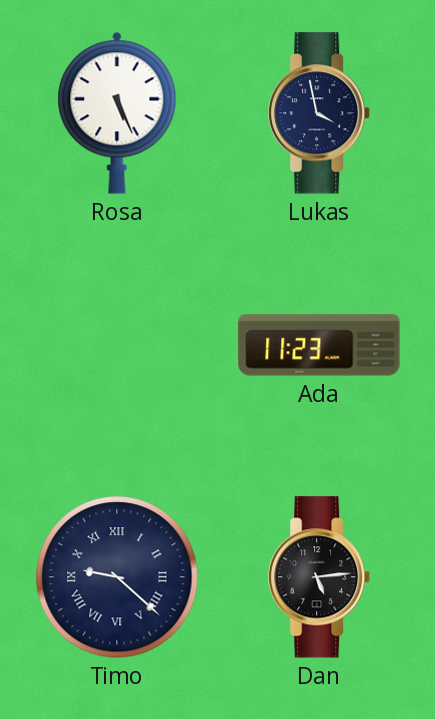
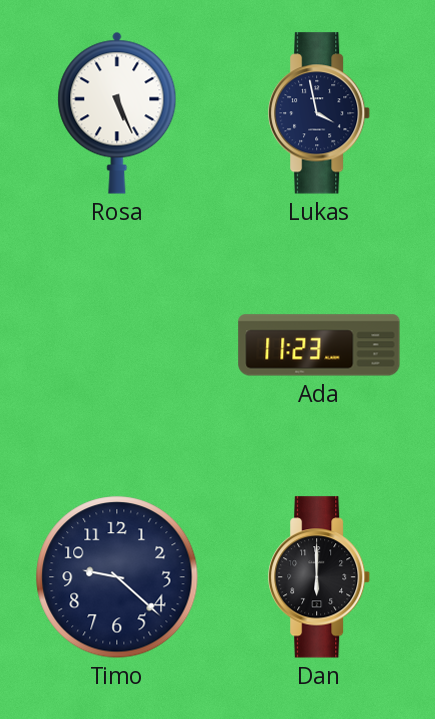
Timo numerals: Roman -> Arabic
Dan: 5:14 -> 6:00
